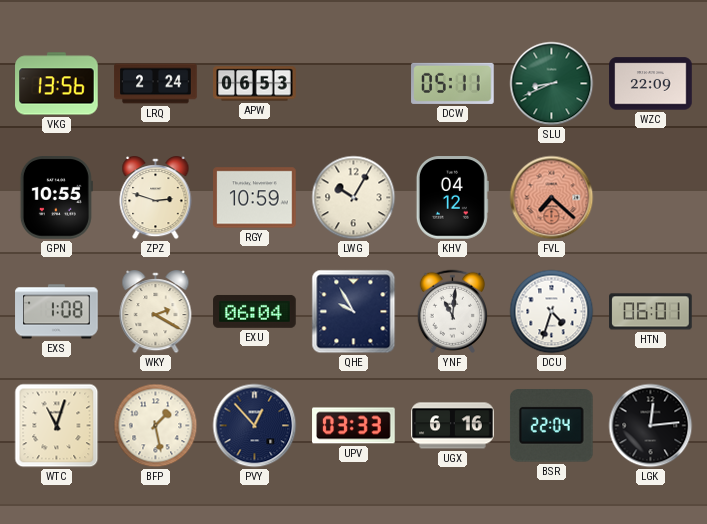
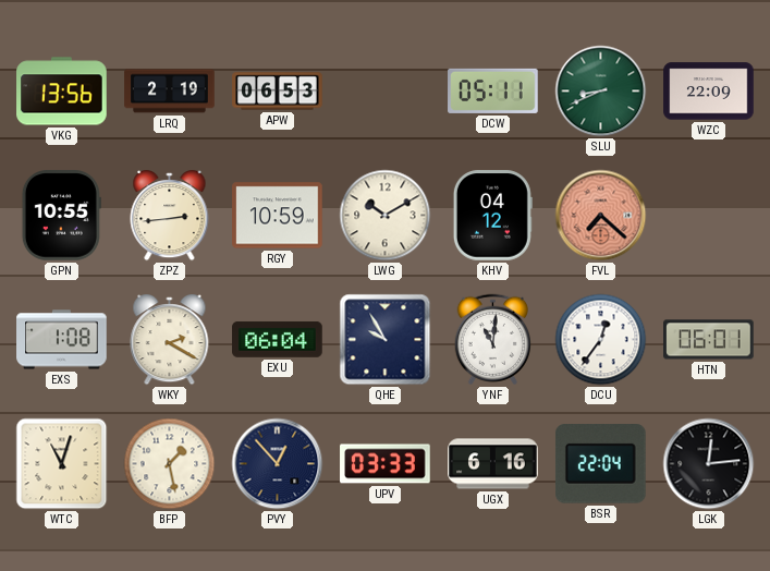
LRQ: 2:24 -> 2:19
ZPZ: 2:48 -> 2:44
LWG: 10:05 -> 10:10
DCU: 4:33 -> 12:36
